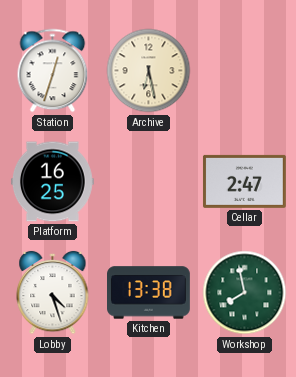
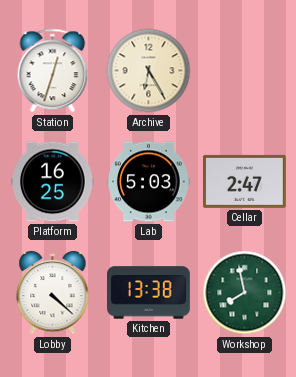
Archive: 6:28 -> 6:25
Lab: none -> 5:03
Lobby: 4:27 -> 4:22
